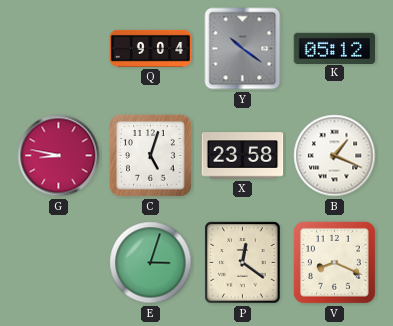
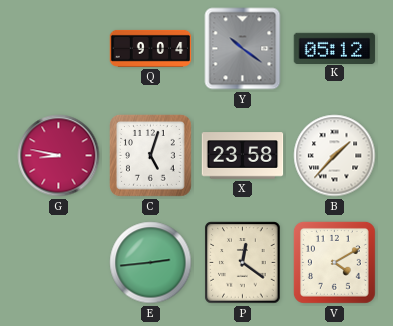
B: 1:19 -> 1:37
E: 3:03 -> 2:44
V: 8:19 -> 4:10
